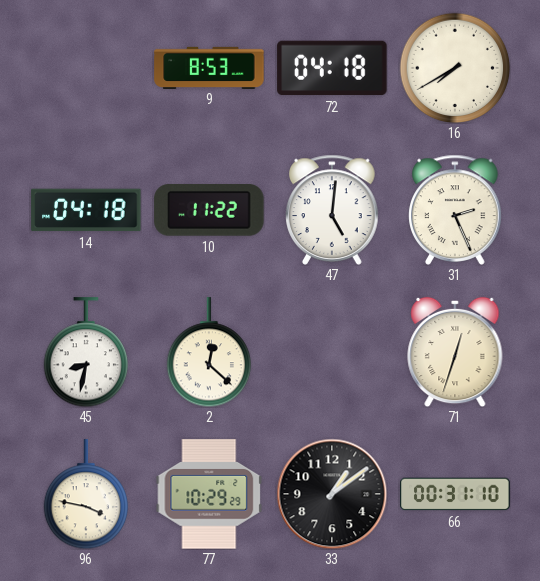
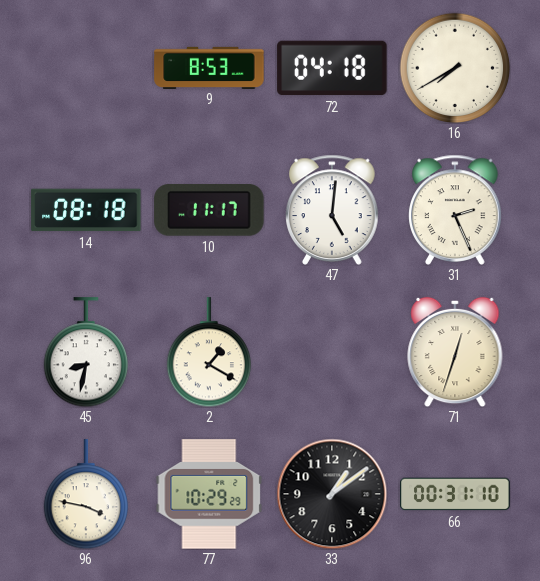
14: 04:18 -> 08:18
10: 11:22 -> 11:17
2: 12:22 -> 1:20
